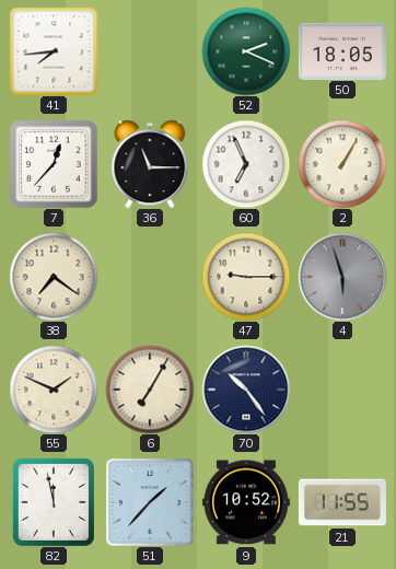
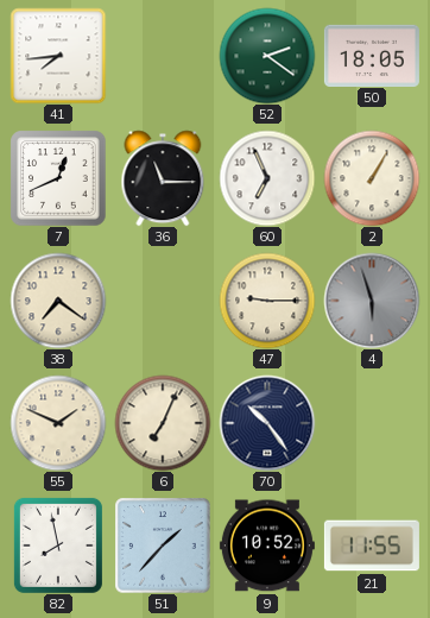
52: 2:19 -> 2:21
7: 12:37 -> 12:41
6: 7:05 -> 7:04
82: 11:58 -> 7:58
